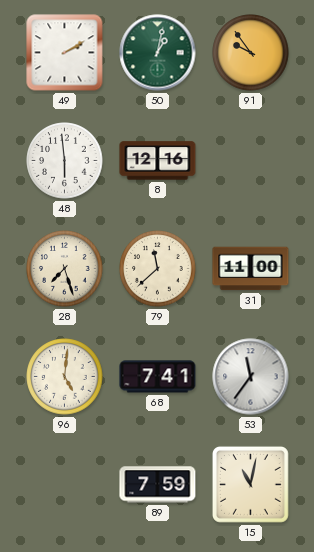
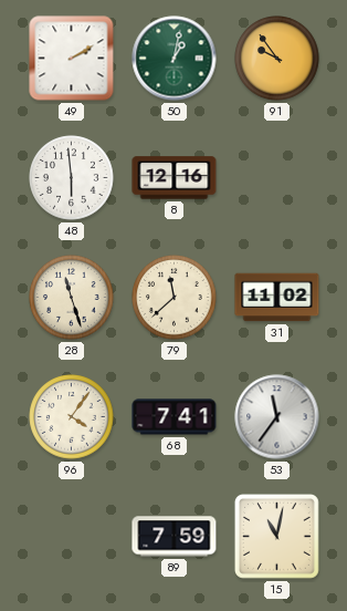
28: 7:27 -> 11:27
31: 11:00 -> 11:02
96: 5:01 -> 4:06
